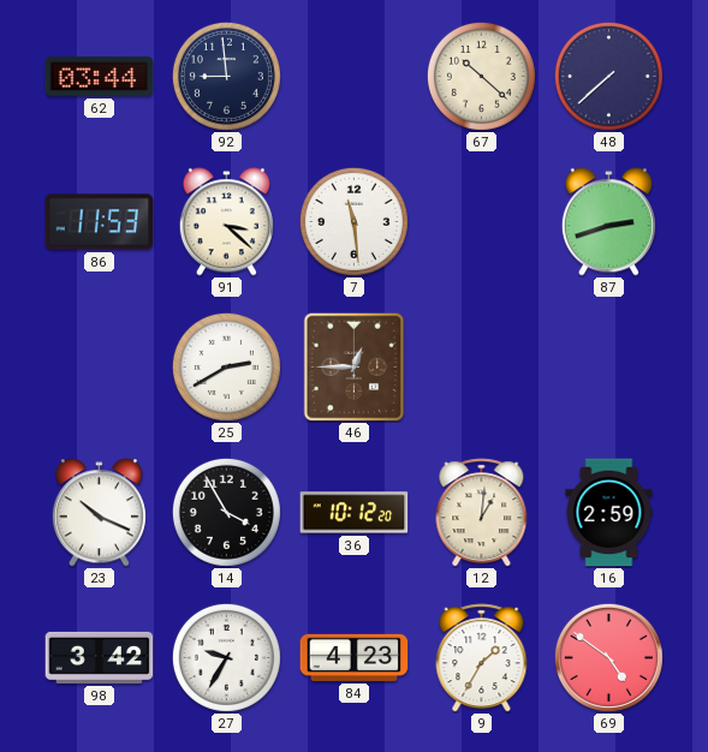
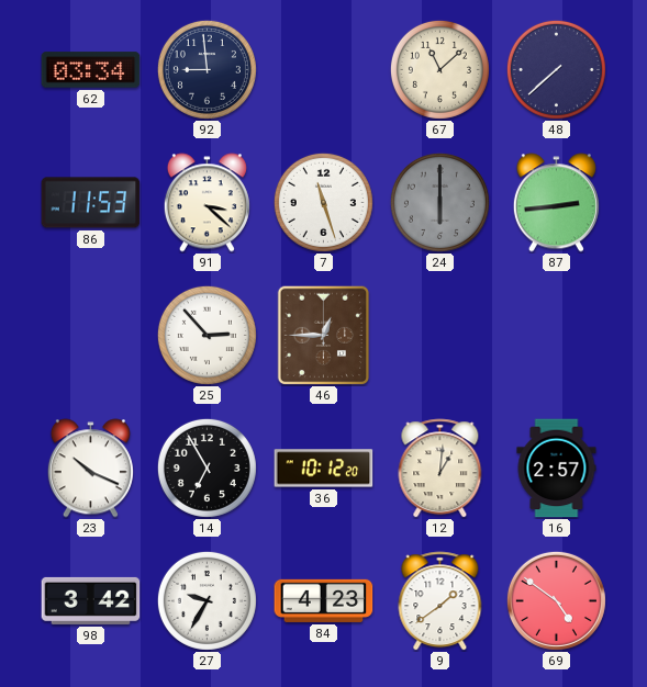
62: 03:44 -> 03:34
67: 10:22 -> 11:08
7: 11:29 -> 11:27
24: none -> 6:00
87: 2:42 -> 2:44
25: 2:40 -> 2:53
14: 3:55 -> 6:55
16: 2:59 -> 2:57
9: 1:35 -> 1:39
